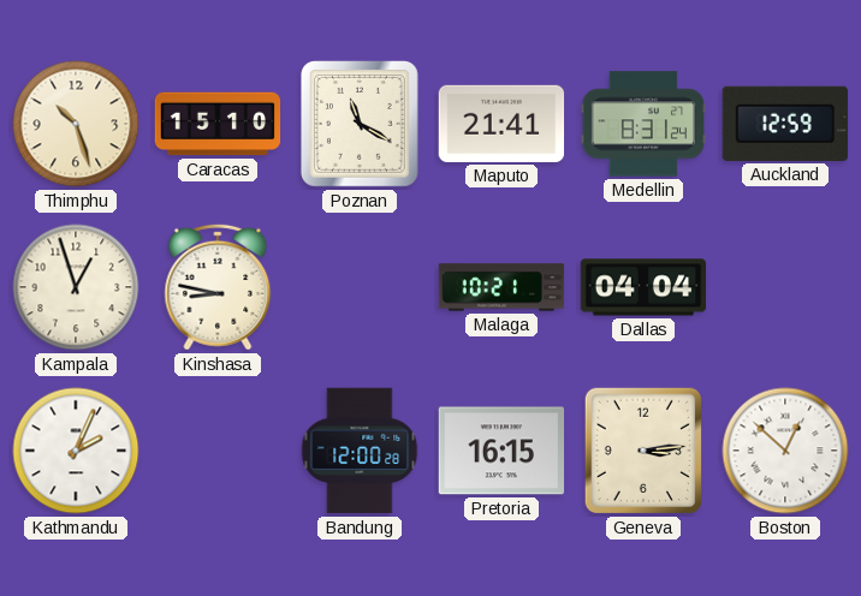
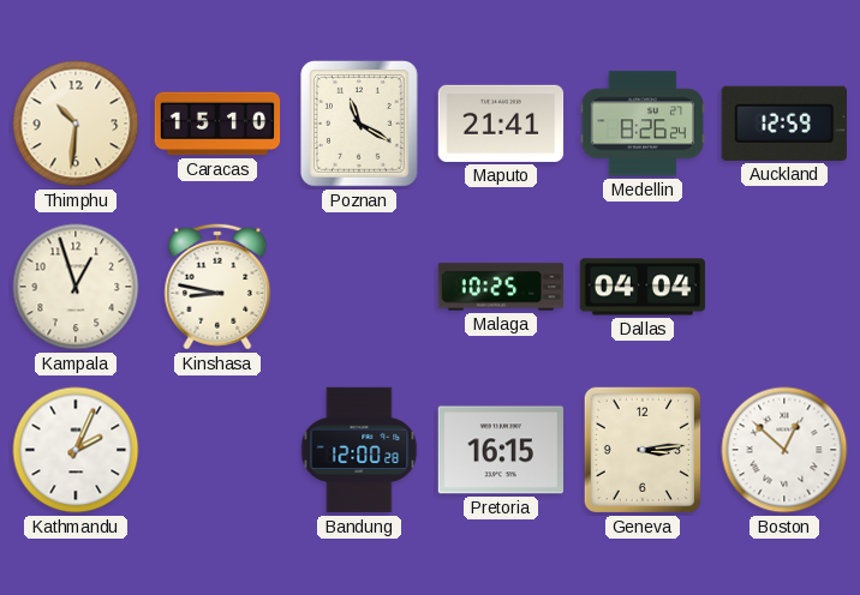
Thimphu: 10:27 -> 10:31
Medellin: 8:31 -> 8:26
Malaga: 10:21 -> 10:25
